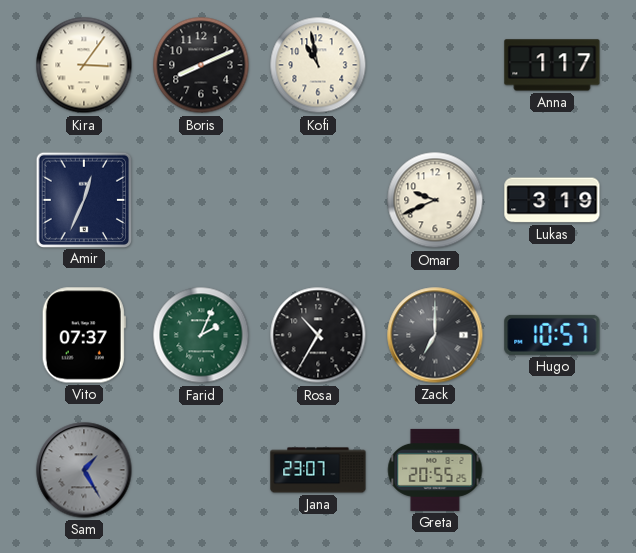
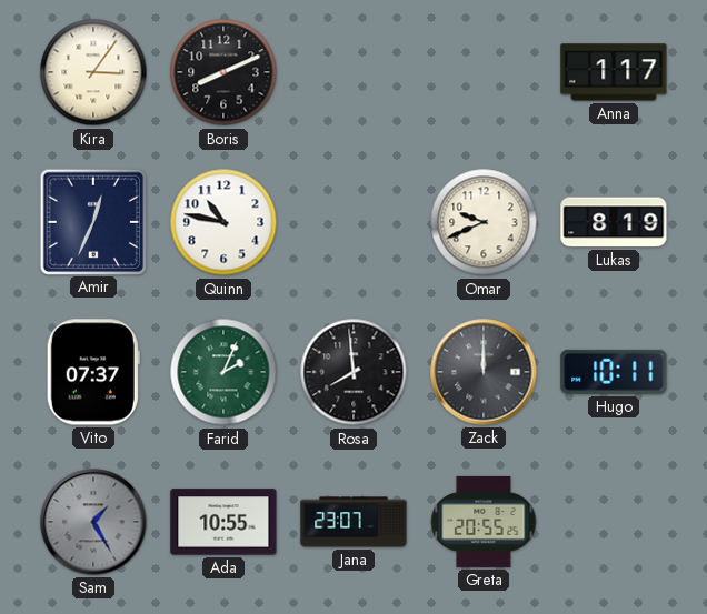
Kofi: 10:58 -> none
Quinn: none -> 10:47
Lukas: 3:19 -> 8:19
Rosa: 10:35 -> 7:59
Zack: 7:00 -> 12:00
Hugo: 10:57 -> 10:11
Ada: none -> 10:55
